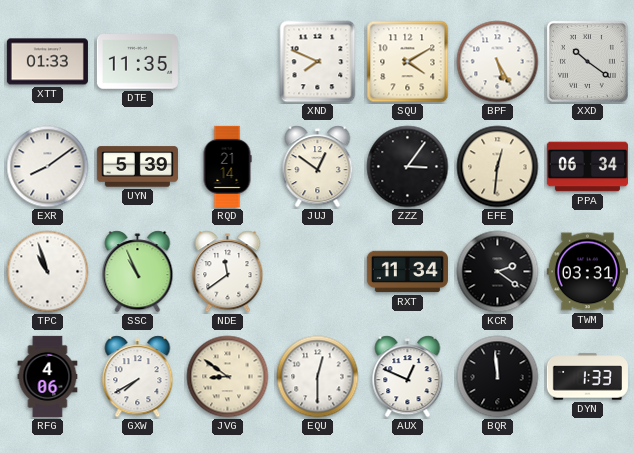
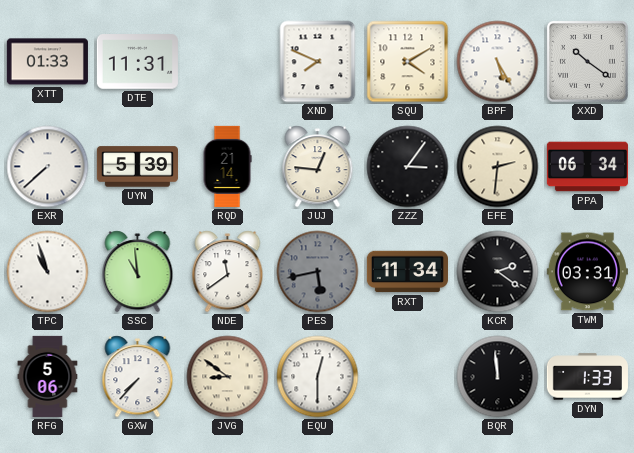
DTE: 11:35 -> 11:31
EXR: 8:09 -> 7:38
JUJ: 12:51 -> 12:46
EFE: 12:31 -> 2:31
SSC: 10:56 -> 10:59
PES: none -> 5:43
RFG: 4:06 -> 5:06
GXW: 7:40 -> 7:37
AUX: 12:49 -> none
